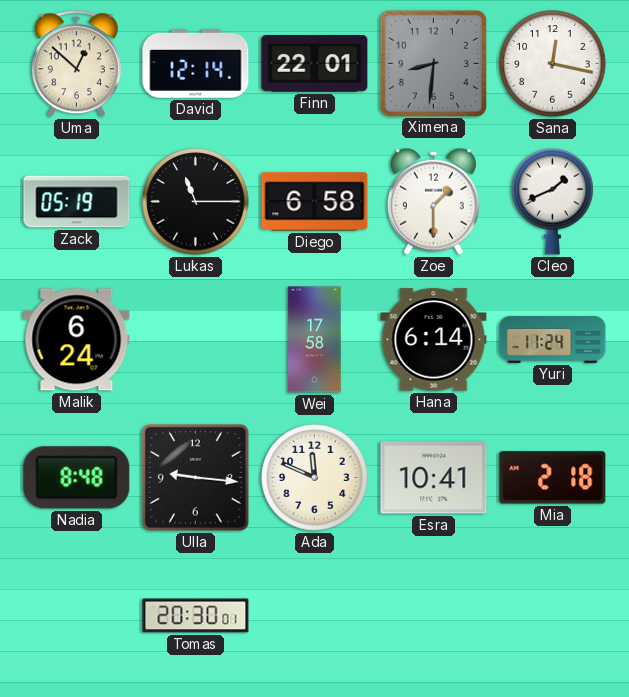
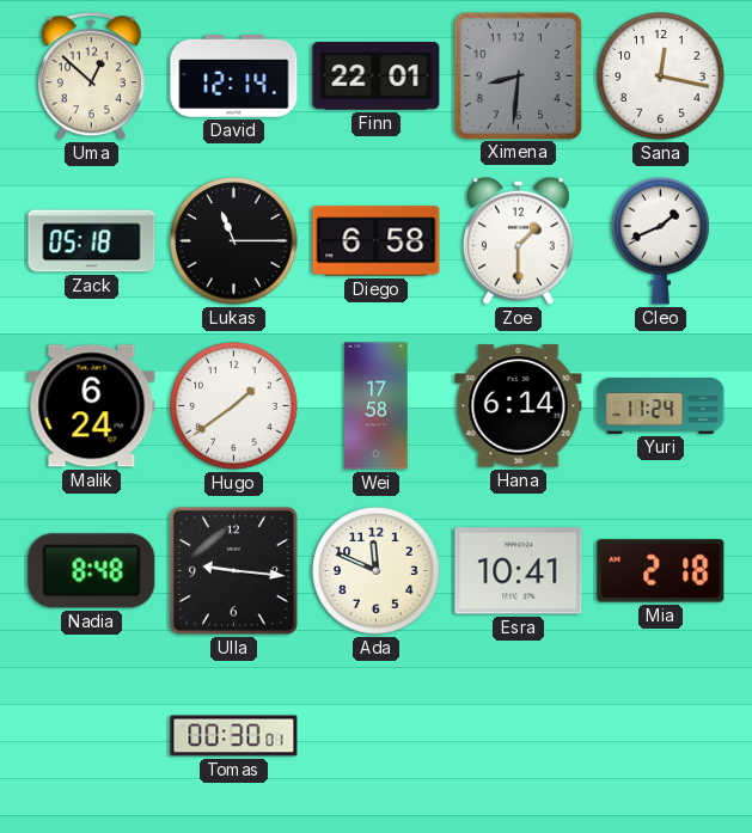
Zack: 05:19 -> 05:18
Hugo: none -> 1:39
Tomas: 20:30 -> 00:30
